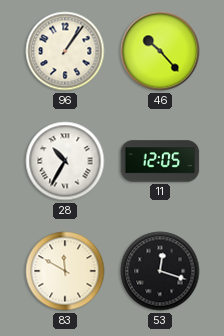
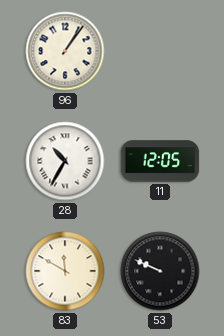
46: 10:23 -> none
53: 12:18 -> 9:49
